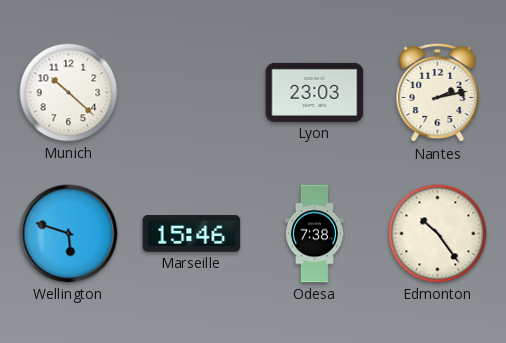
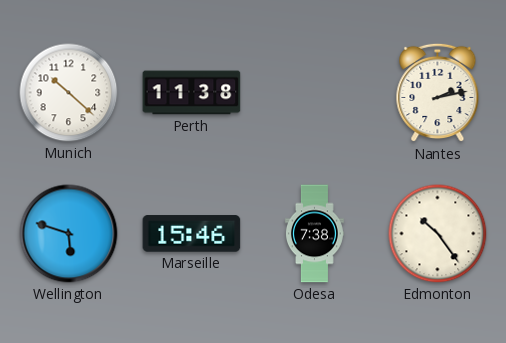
Perth: none -> 11:38
Lyon: 23:03 -> none
